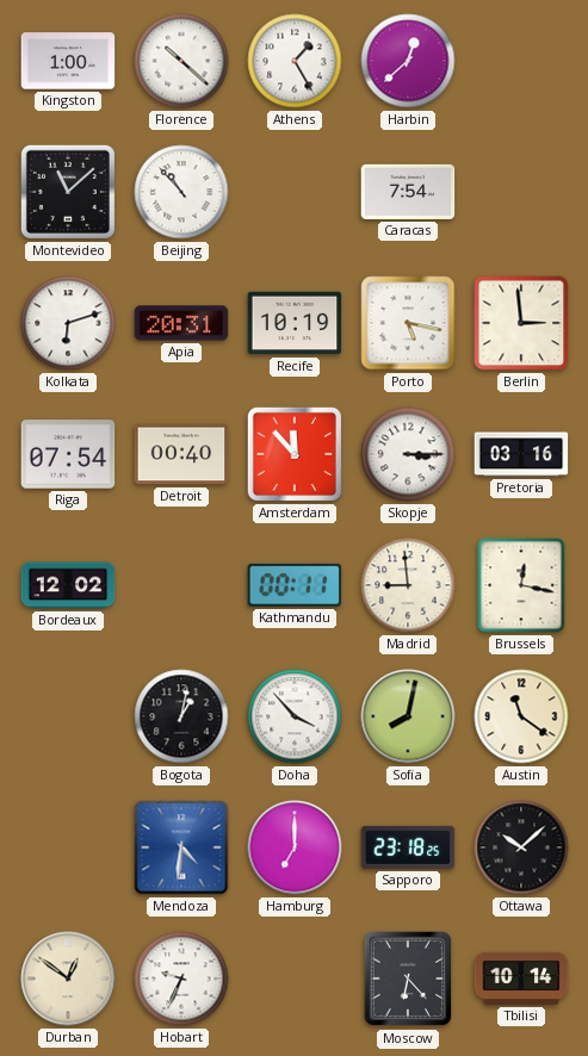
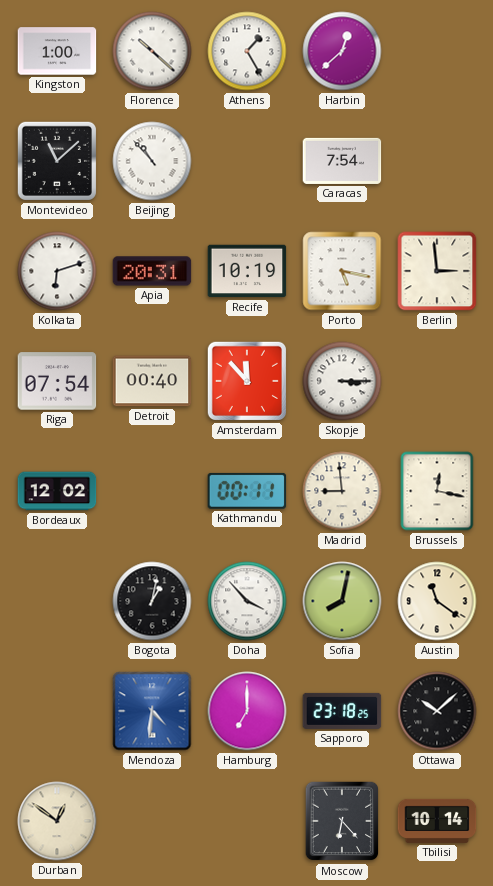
Pretoria: 03:16 -> none
Hobart: 9:34 -> none
